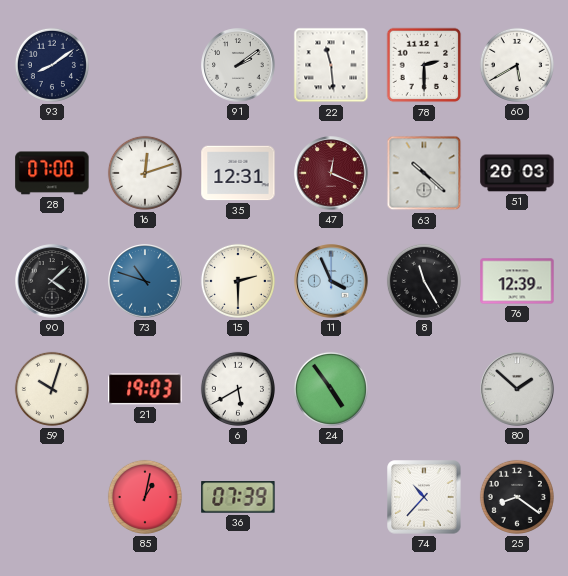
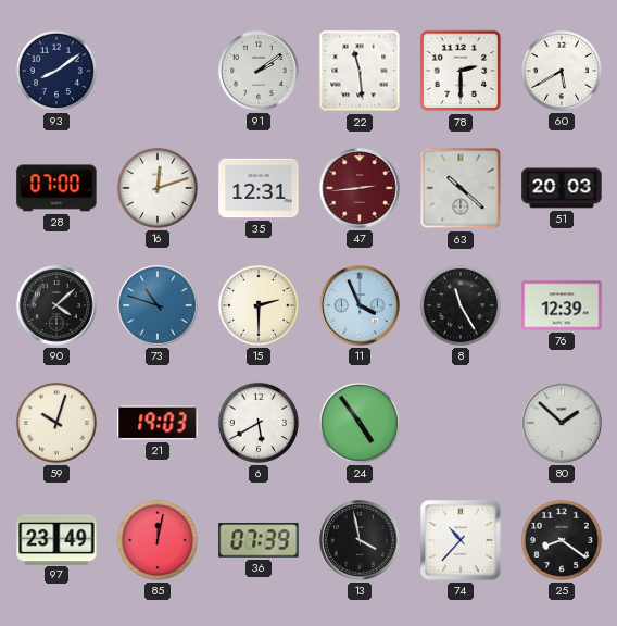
47: 12:19 -> 2:44
97: none -> 23:49
85: 1:02 -> 12:02
13: none -> 3:58
